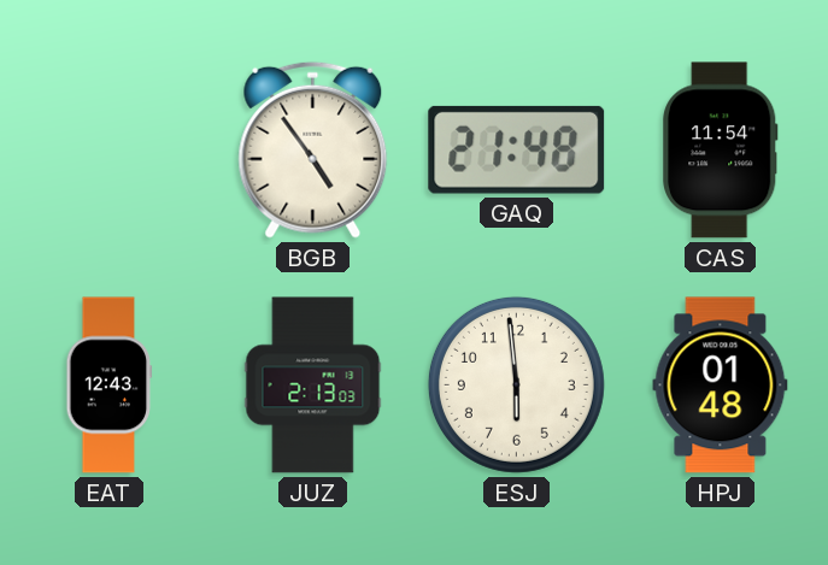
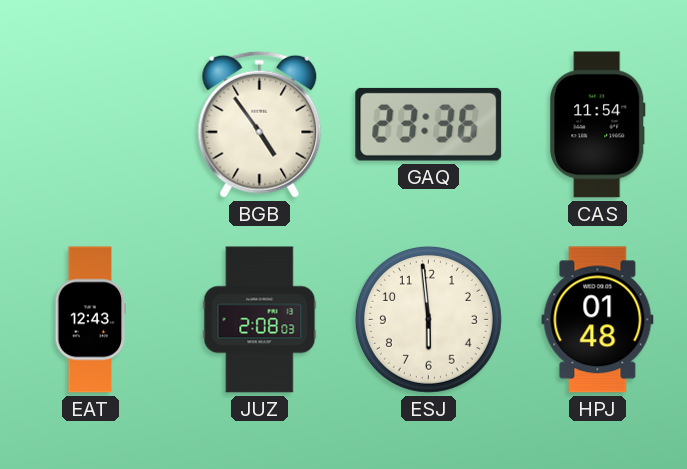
GAQ: 21:48 -> 23:36
JUZ: 2:13 -> 2:08
